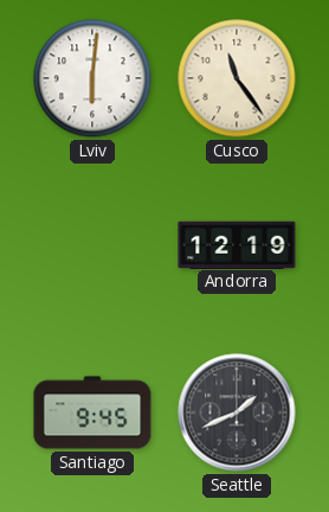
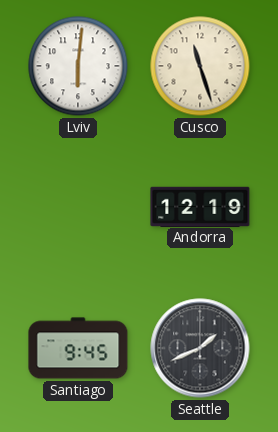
Cusco: 11:24 -> 11:27
